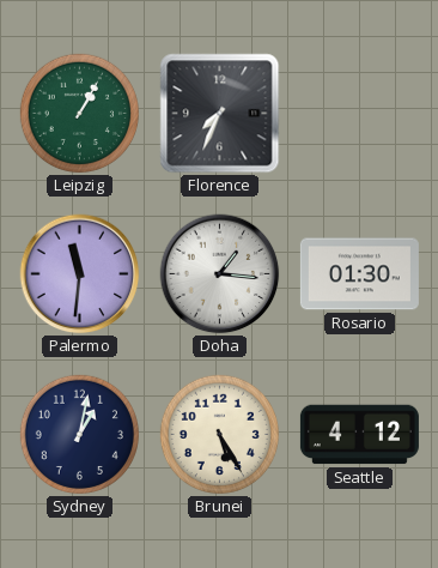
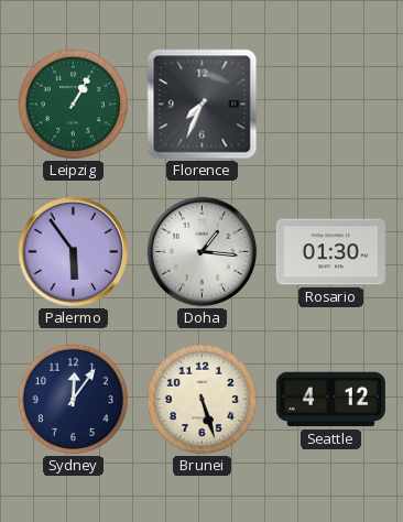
Palermo: 11:31 -> 5:54
Sydney: 1:02 -> 12:06
Brunei: 5:25 -> 5:27
